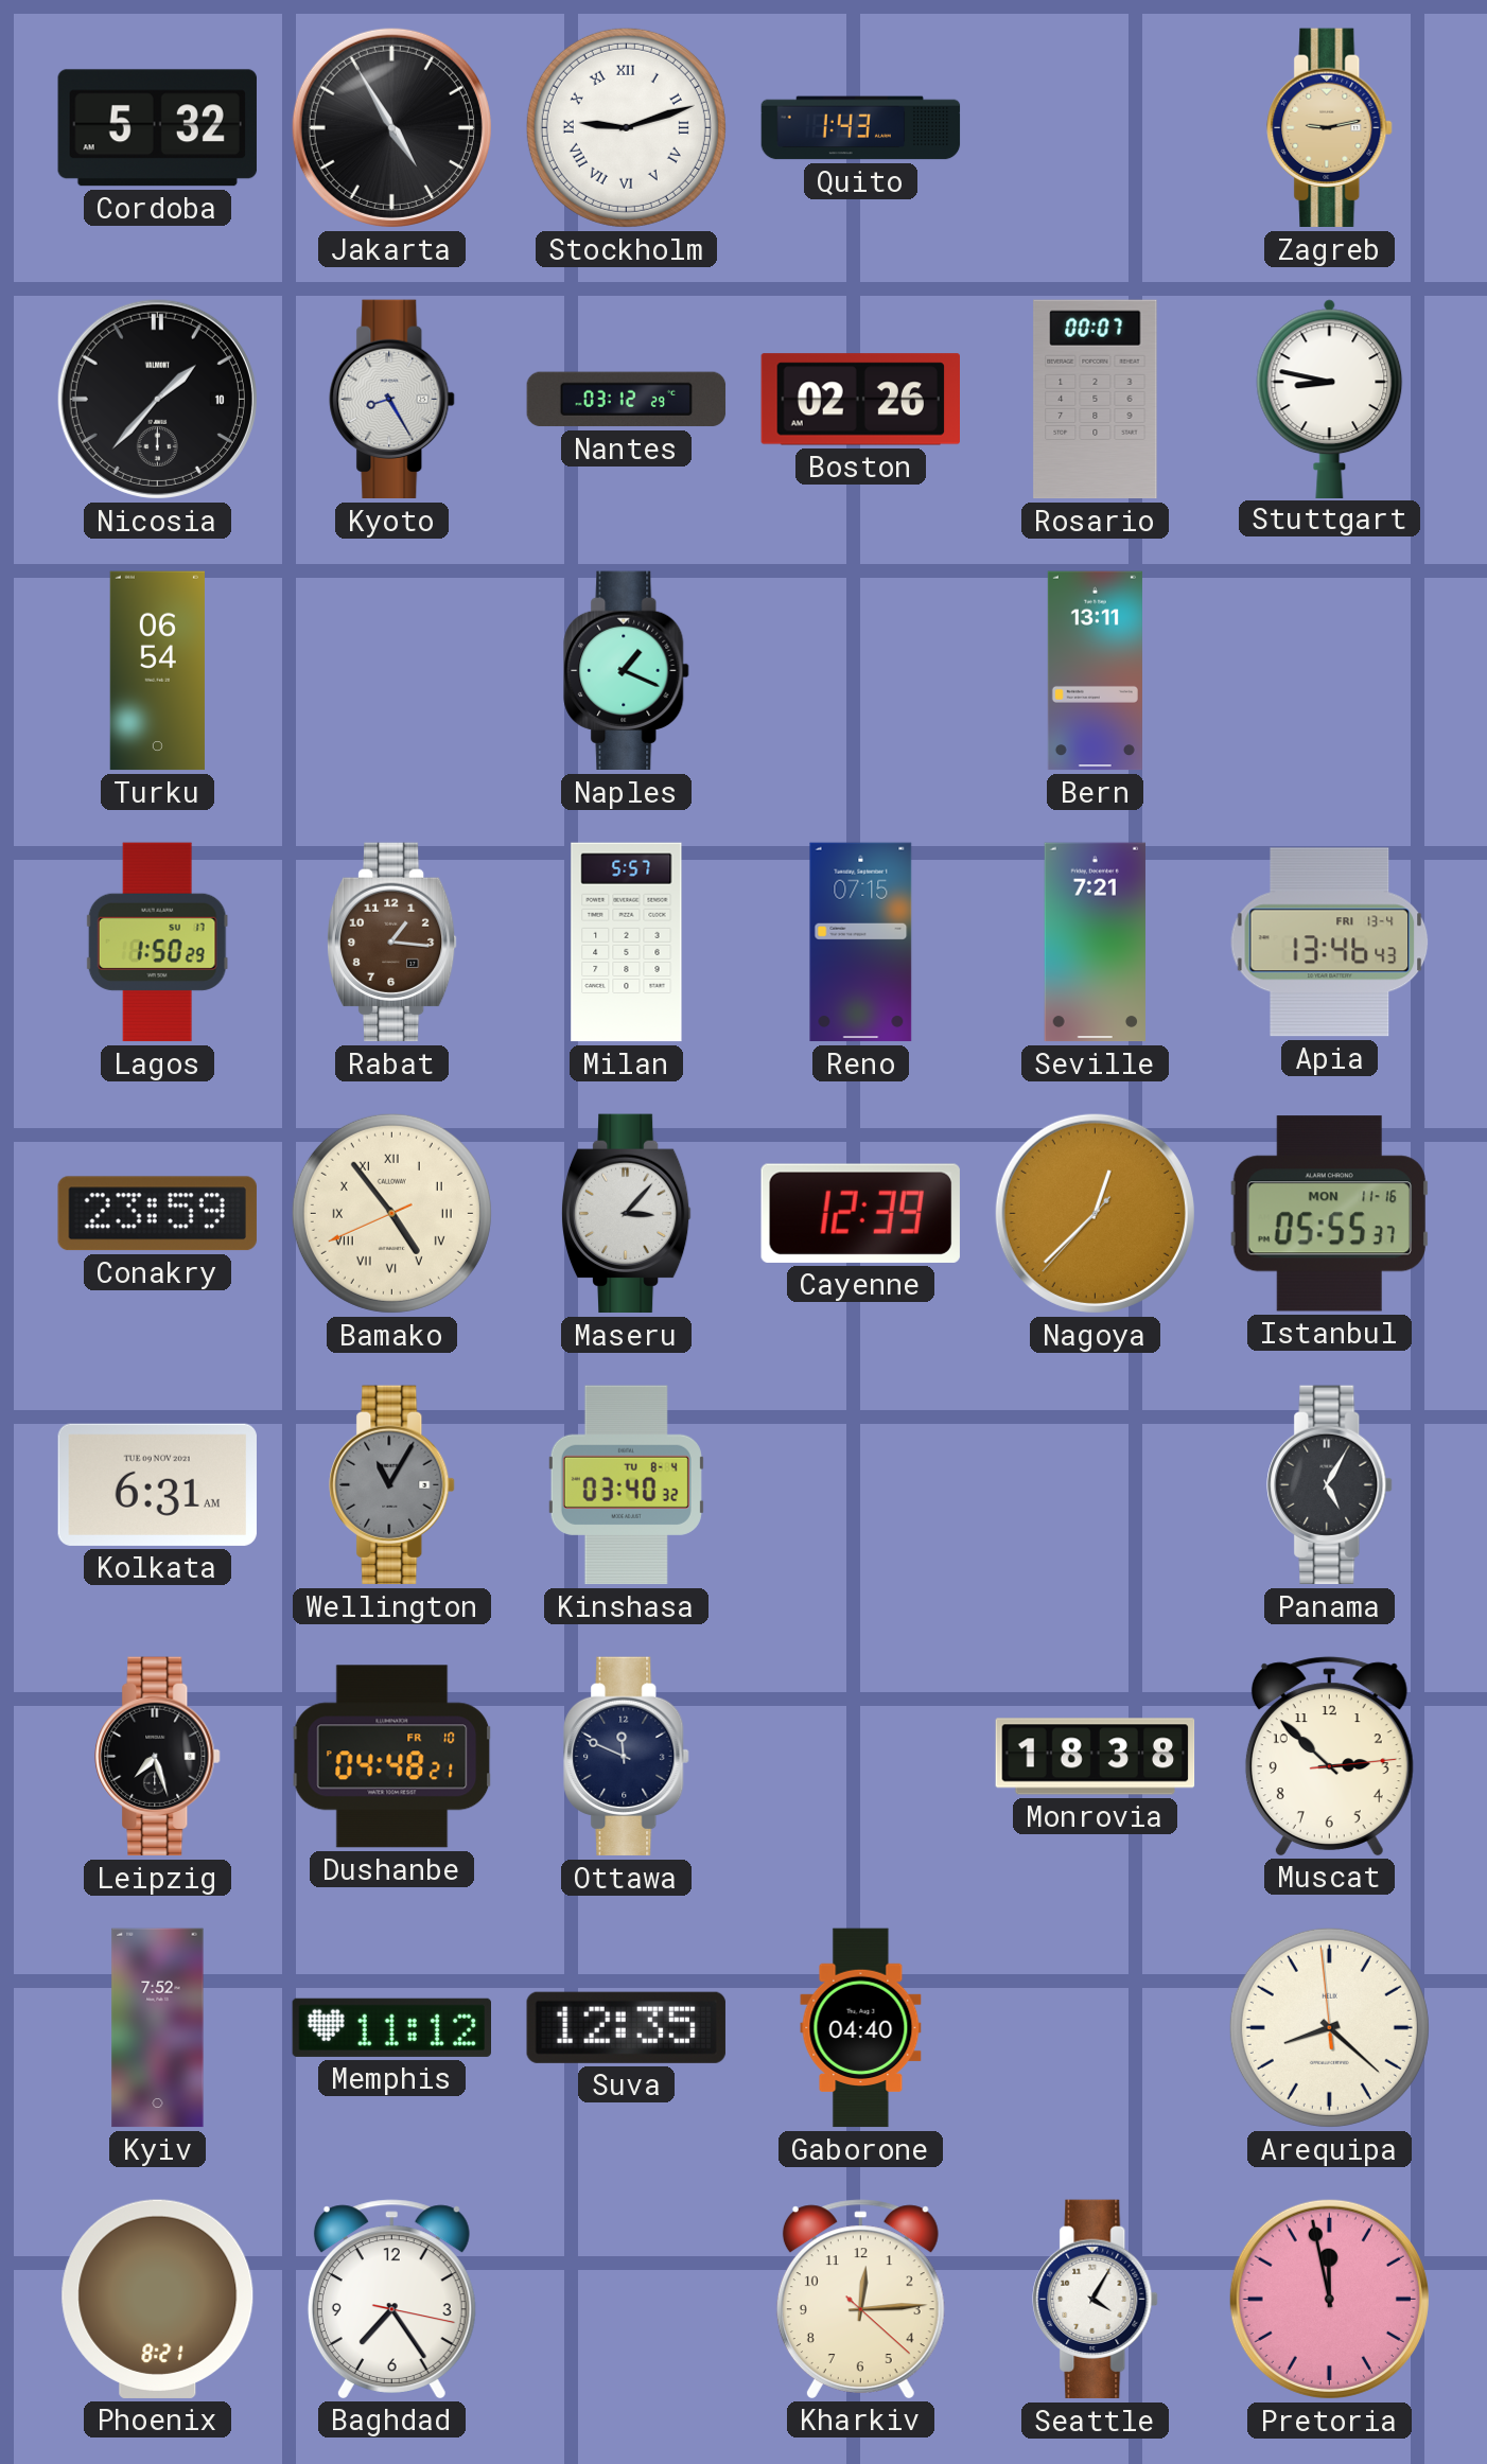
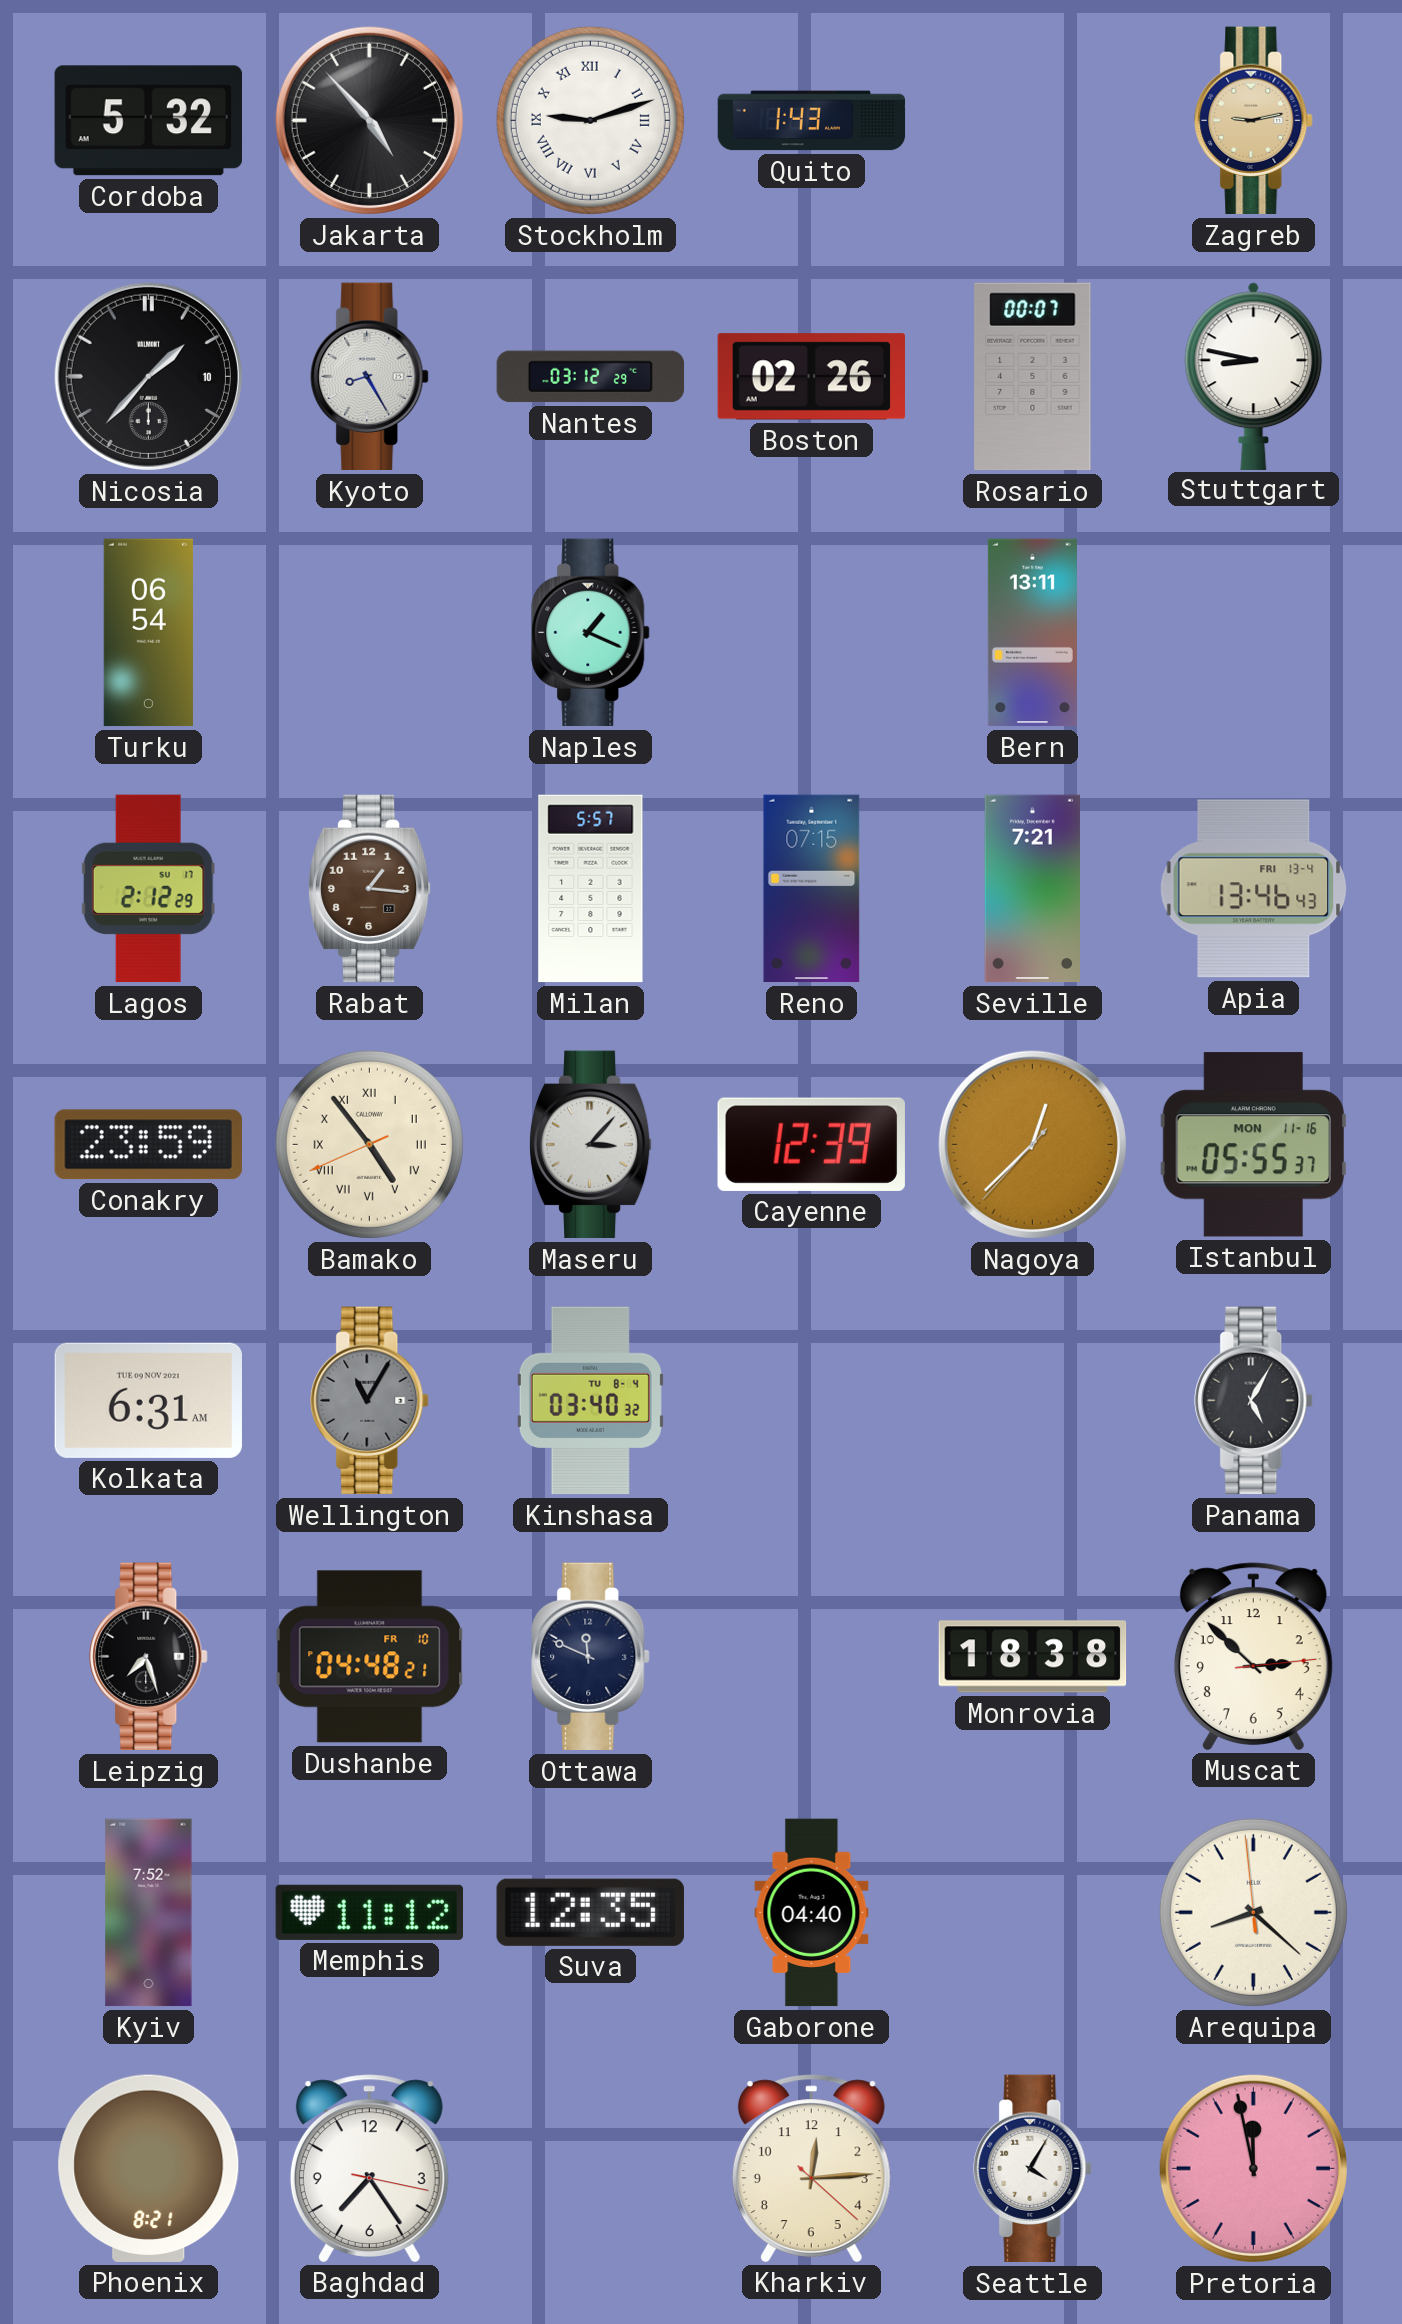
Jakarta: 4:55 -> 4:53
Lagos: 1:50 -> 2:12
